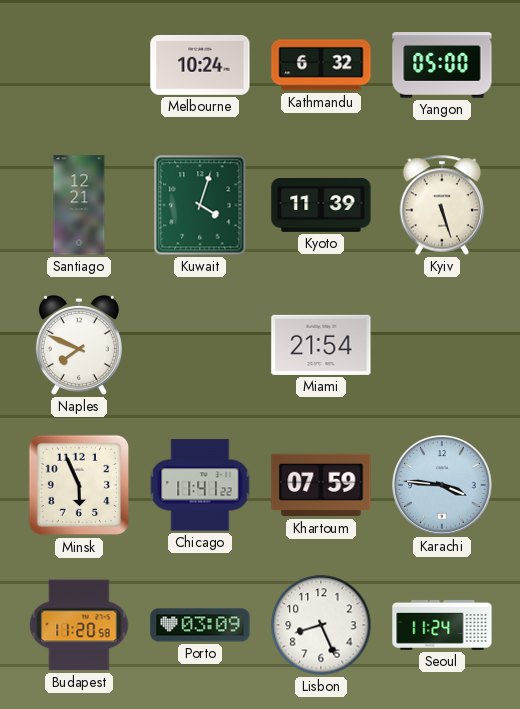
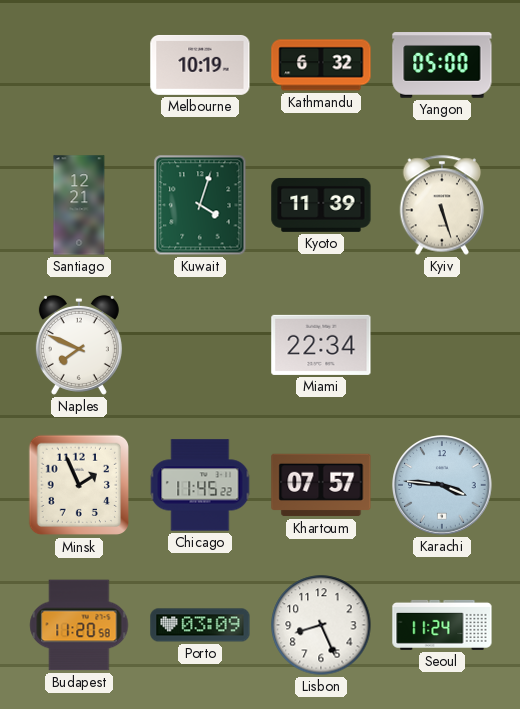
Melbourne: 10:24 -> 10:19
Miami: 21:54 -> 22:34
Minsk: 5:56 -> 1:56
Chicago: 11:41 -> 11:45
Khartoum: 07:59 -> 07:57
